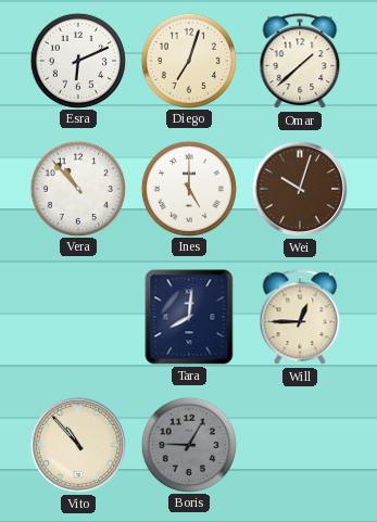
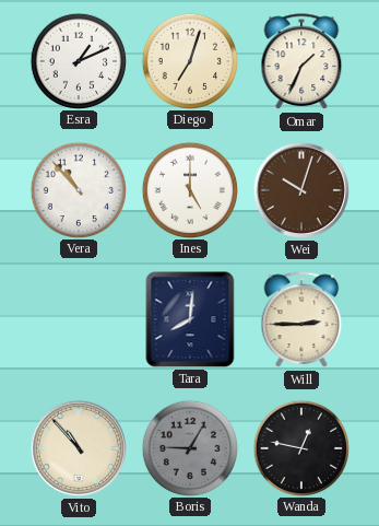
Esra: 6:11 -> 1:11
Omar: 1:38 -> 1:34
Will: 12:45 -> 2:45
Wanda: none -> 12:47
